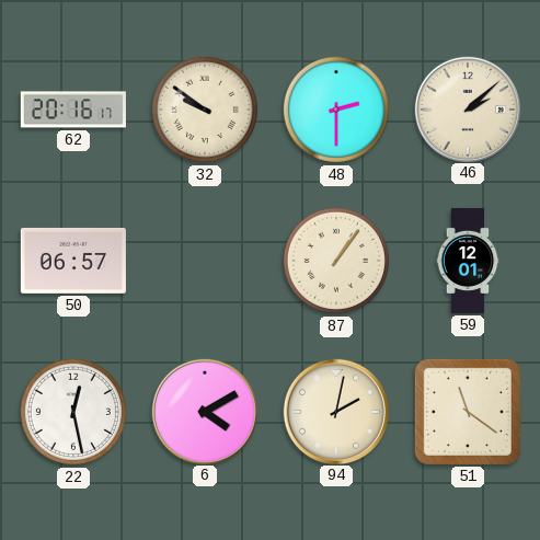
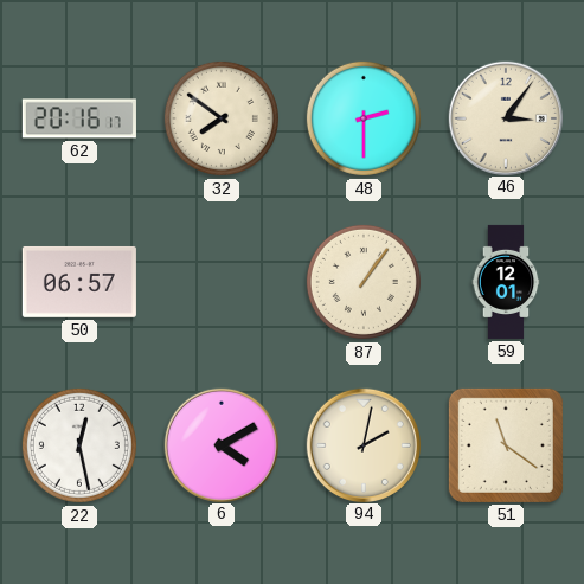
32: 9:51 -> 7:51
46: 2:08 -> 3:06
